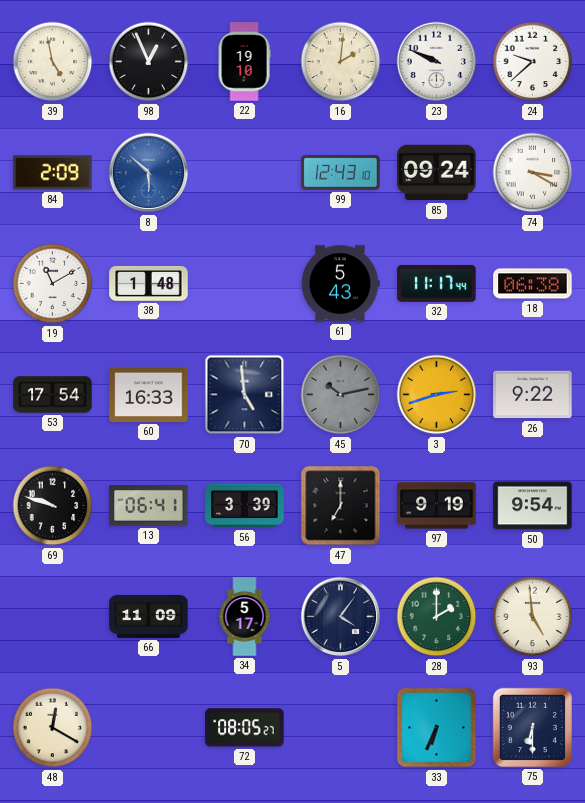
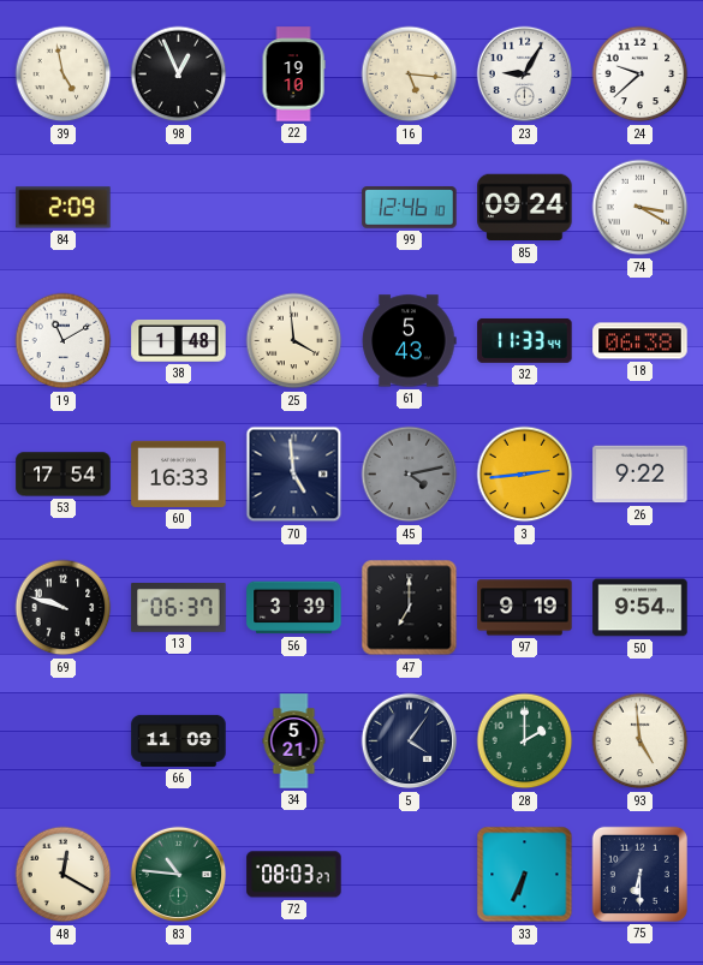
16: 2:01 -> 5:16
23: 9:49 -> 9:05
8: 5:52 -> none
99: 12:43 -> 12:46
25: none -> 3:59
32: 11:17 -> 11:33
45: 10:13 -> 4:13
3: 2:42 -> 2:44
13: 06:41 -> 06:37
34: 5:17 -> 5:21
83: none -> 10:46
72: 08:05 -> 08:03
